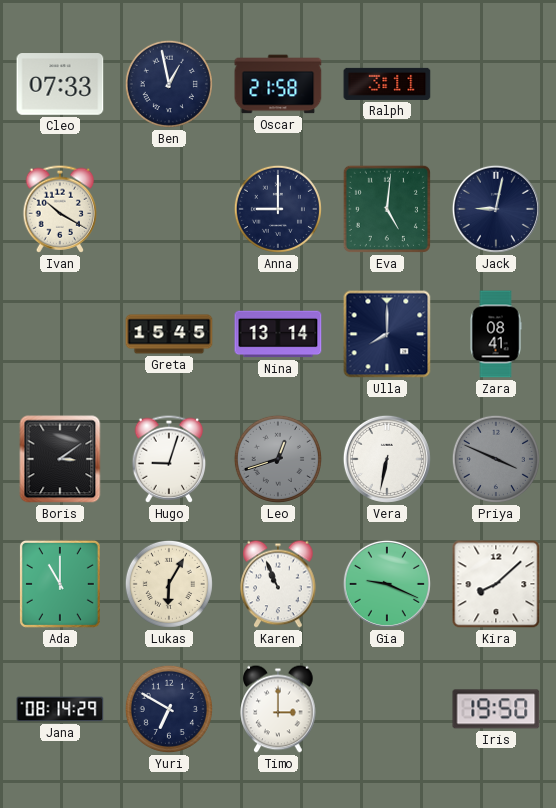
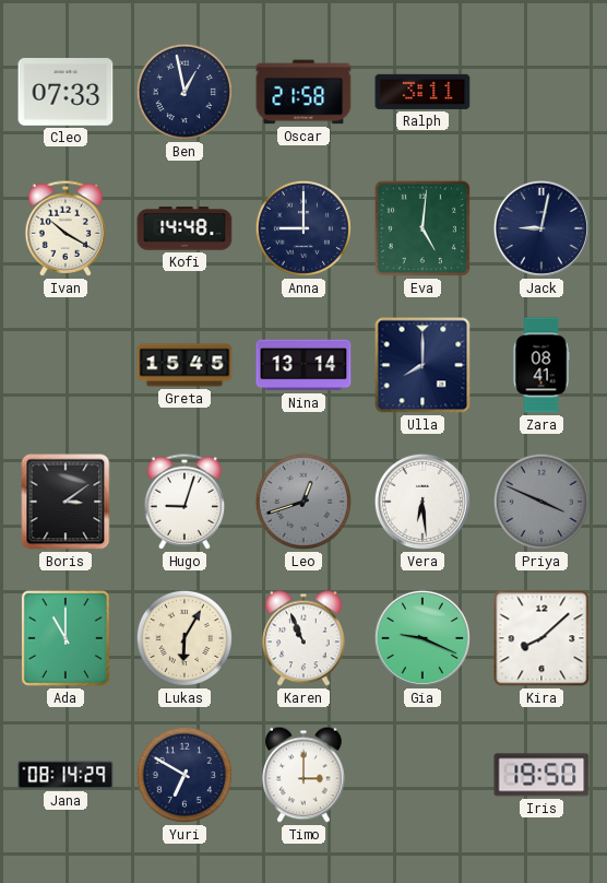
Kofi: none -> 14:48
Vera: 6:32 -> 6:29
